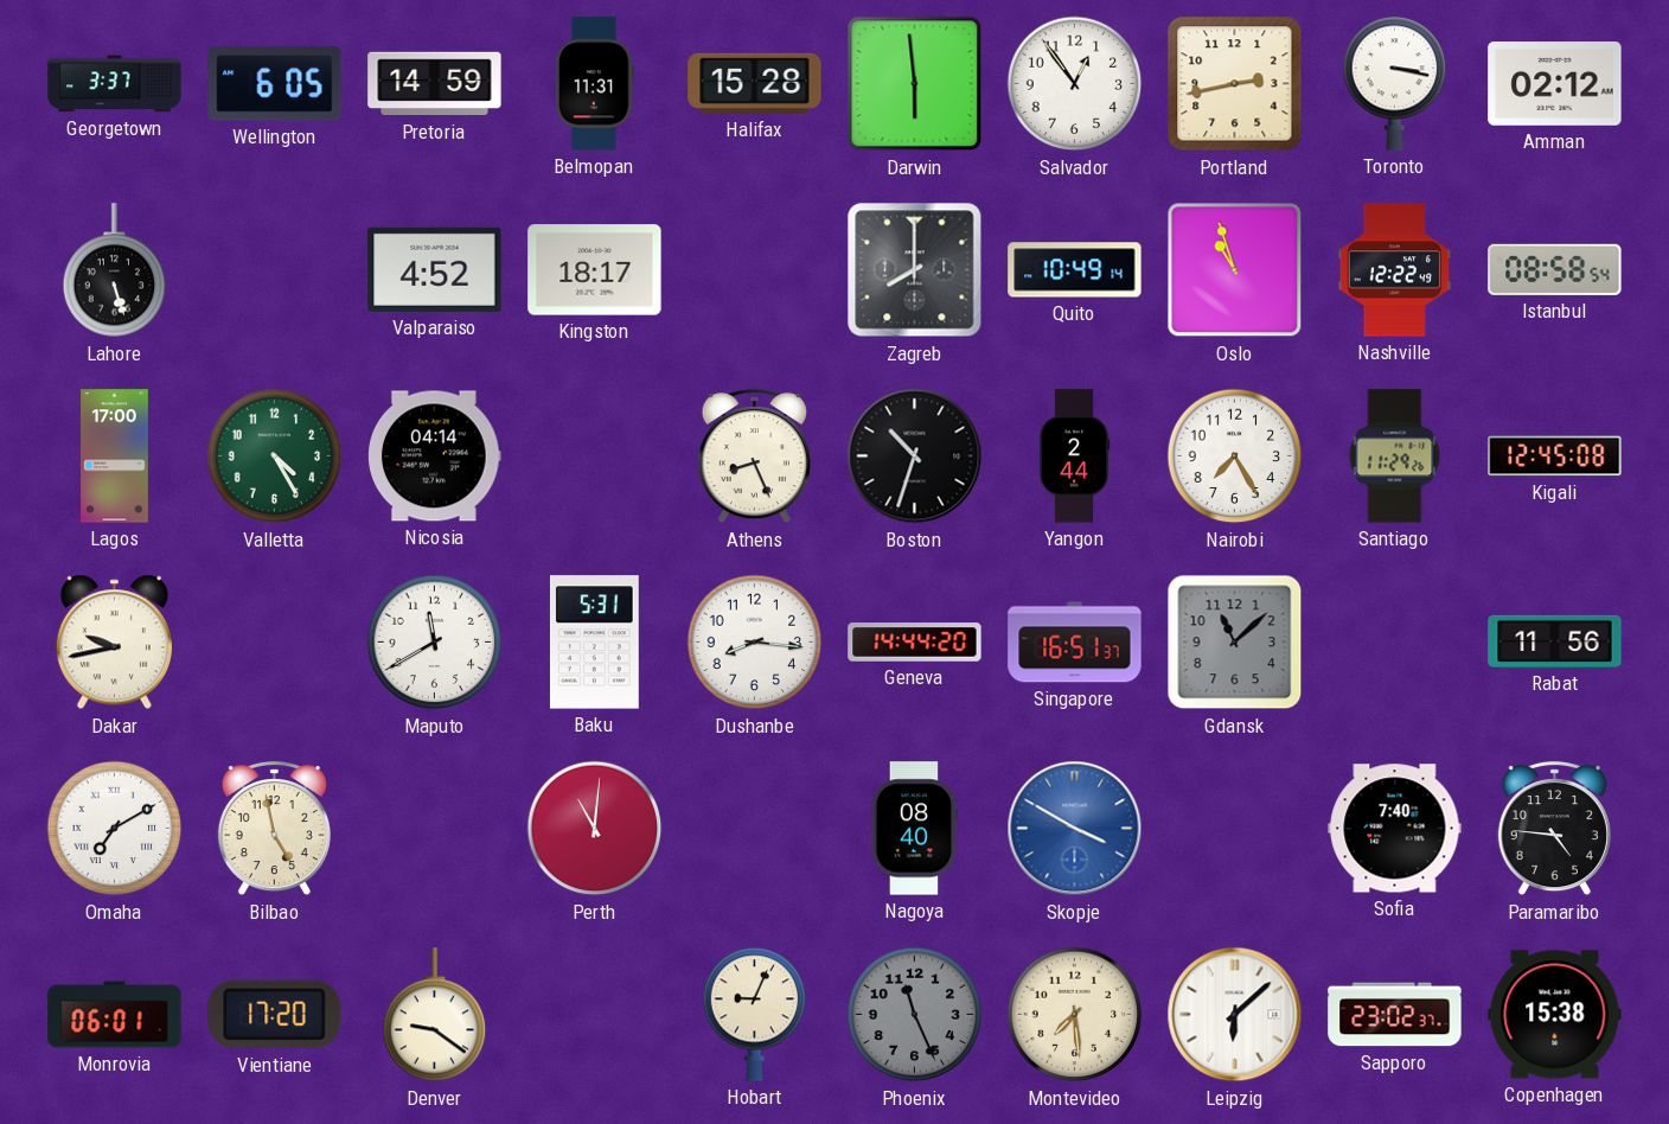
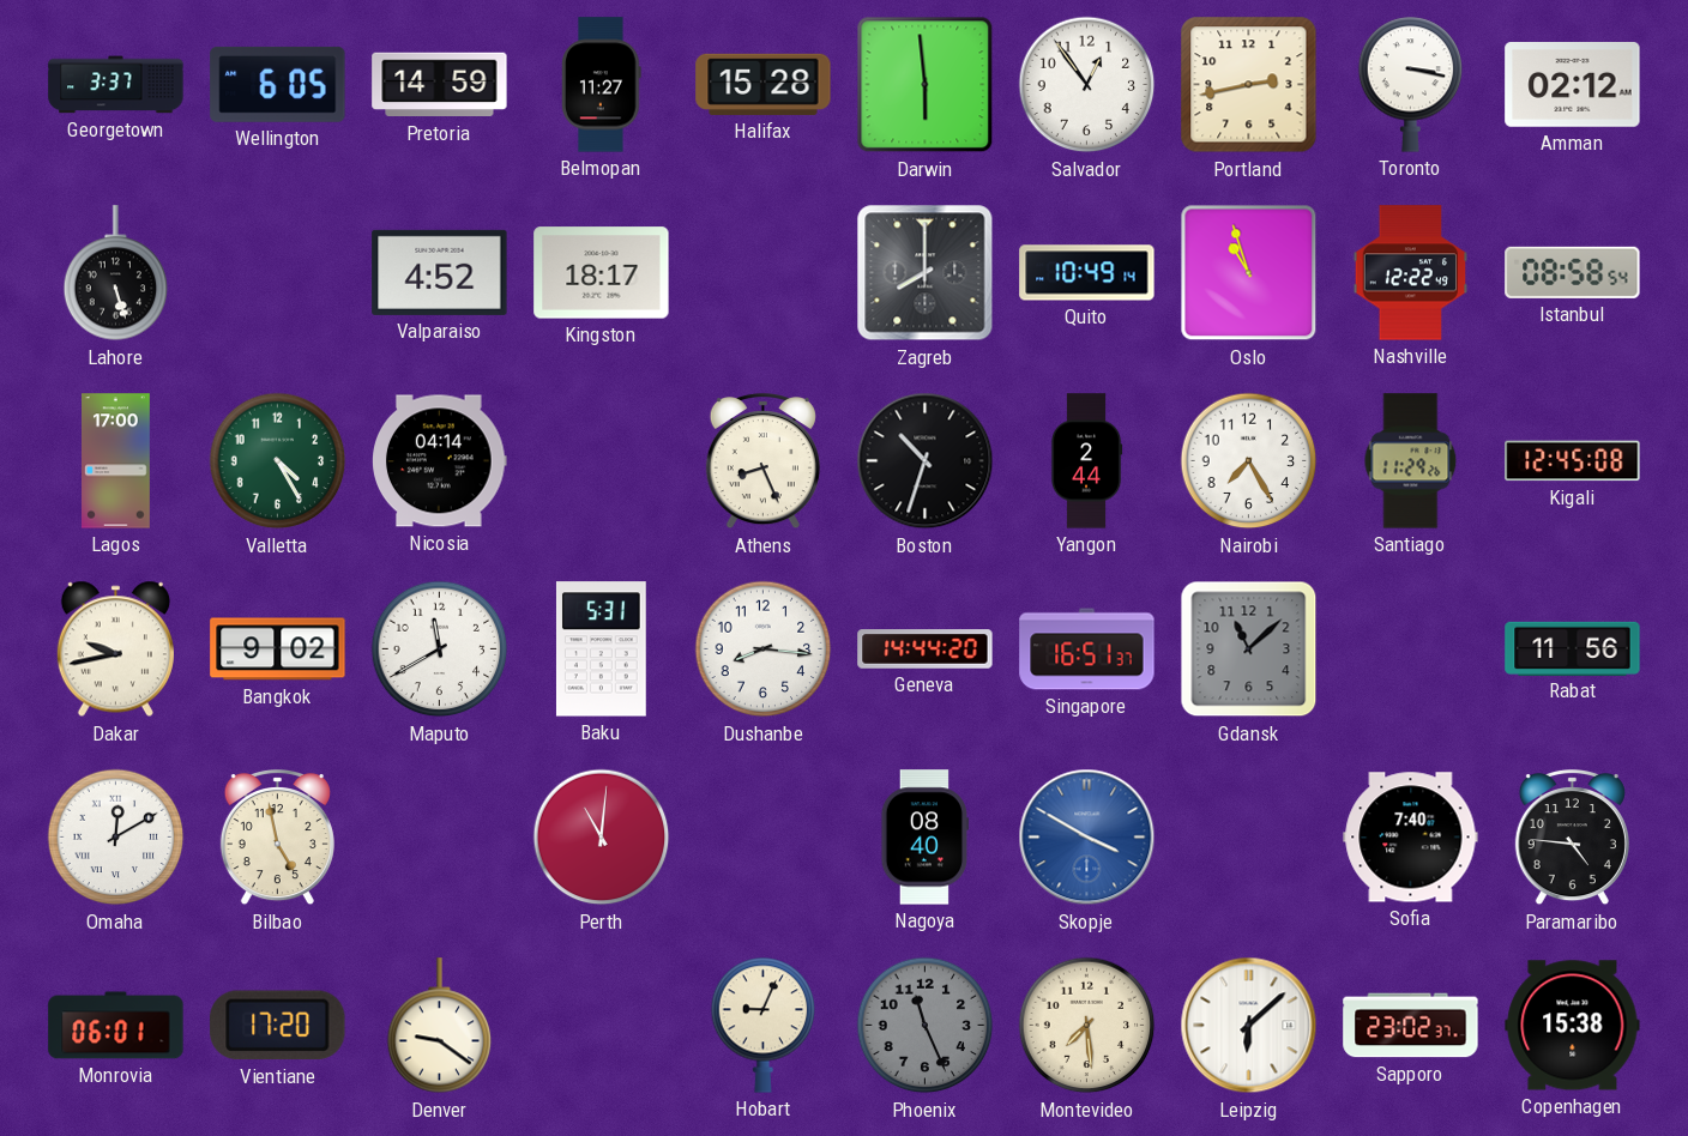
Belmopan: 11:31 -> 11:27
Bangkok: none -> 9:02
Omaha: 7:10 -> 12:10
